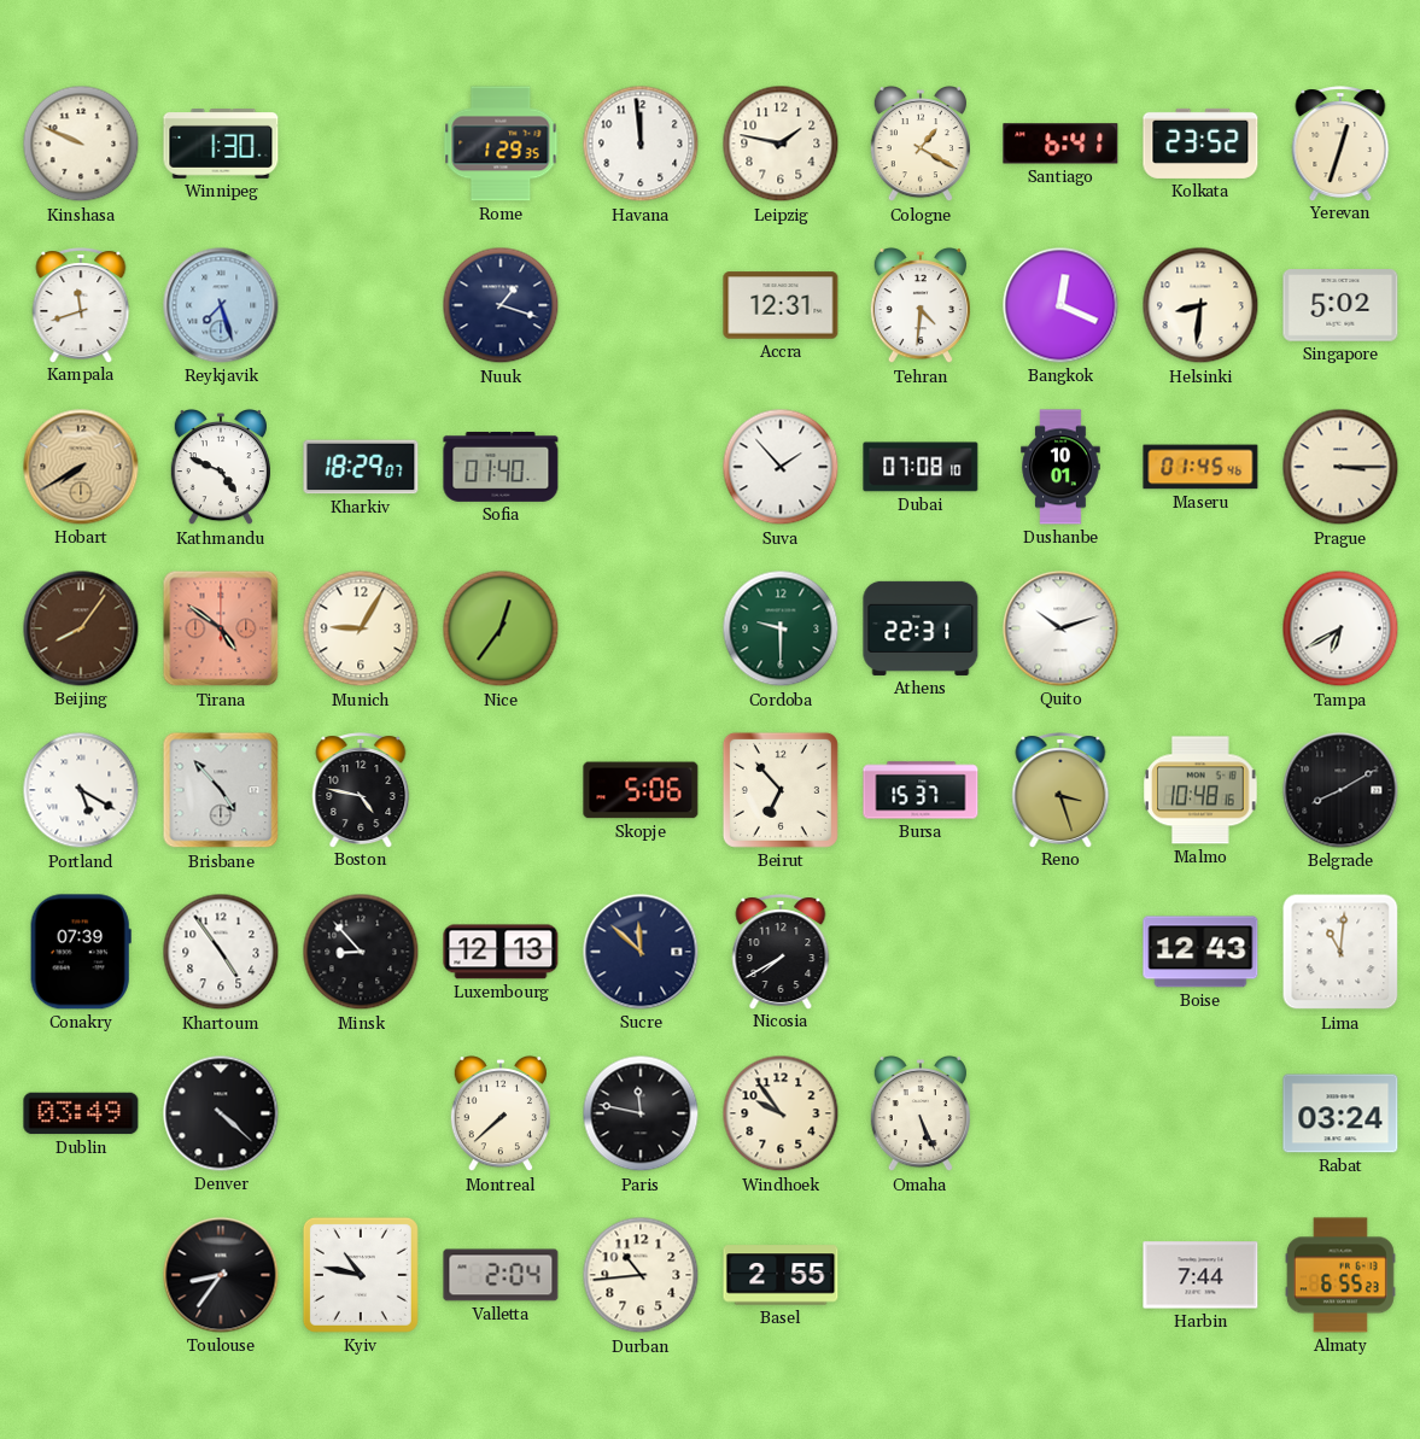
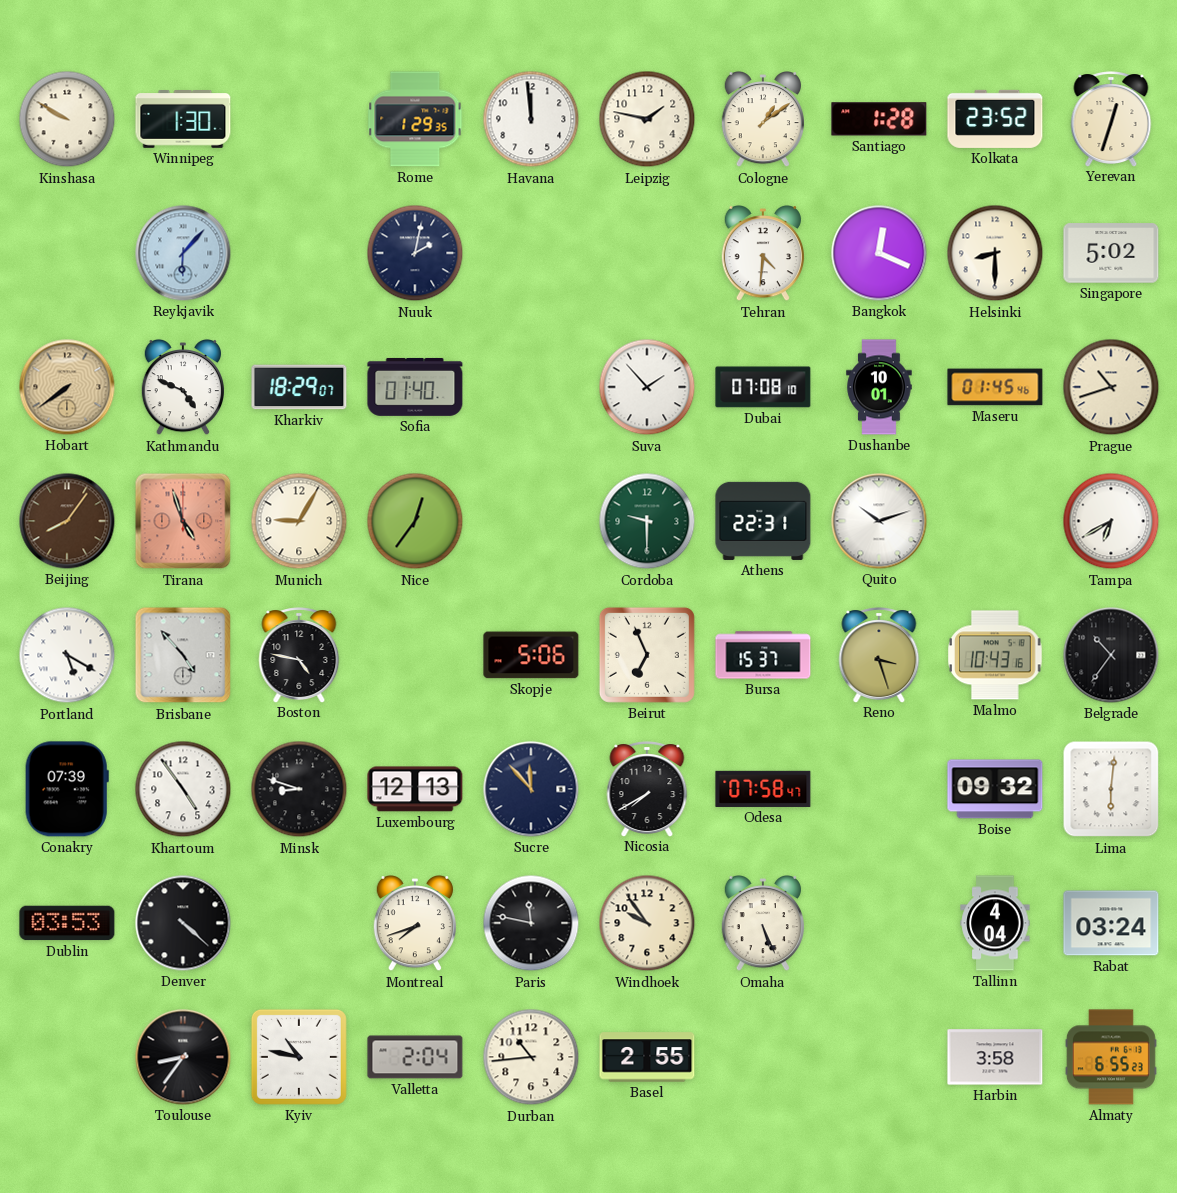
Kinshasa: 9:49 -> 9:50
Cologne: 1:20 -> 1:09
Santiago: 6:41 -> 1:28
Kampala: 11:42 -> none
Reykjavik: 7:27 -> 6:07
Nuuk: 1:18 -> 2:02
Accra: 12:31 -> none
Helsinki: 8:31 -> 8:30
Hobart: 7:40 -> 7:39
Prague: 3:15 -> 10:42
Tirana: 4:51 -> 4:57
Beirut: 6:53 -> 6:56
Malmo: 10:48 -> 10:43
Belgrade: 8:10 -> 10:36
Minsk: 8:53 -> 8:48
Sucre: 11:52 -> 11:53
Odesa: none -> 07:58
Boise: 12:43 -> 09:32
Lima: 11:01 -> 6:01
Dublin: 03:49 -> 03:53
Montreal: 7:38 -> 7:42
Tallinn: none -> 4:04
Harbin: 7:44 -> 3:58
